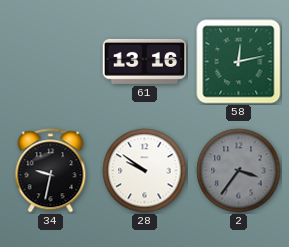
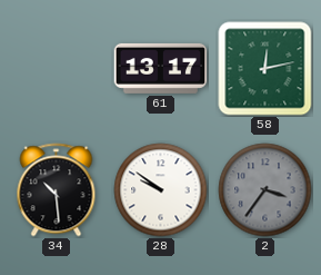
61: 13:16 -> 13:17
34: 9:32 -> 10:29
